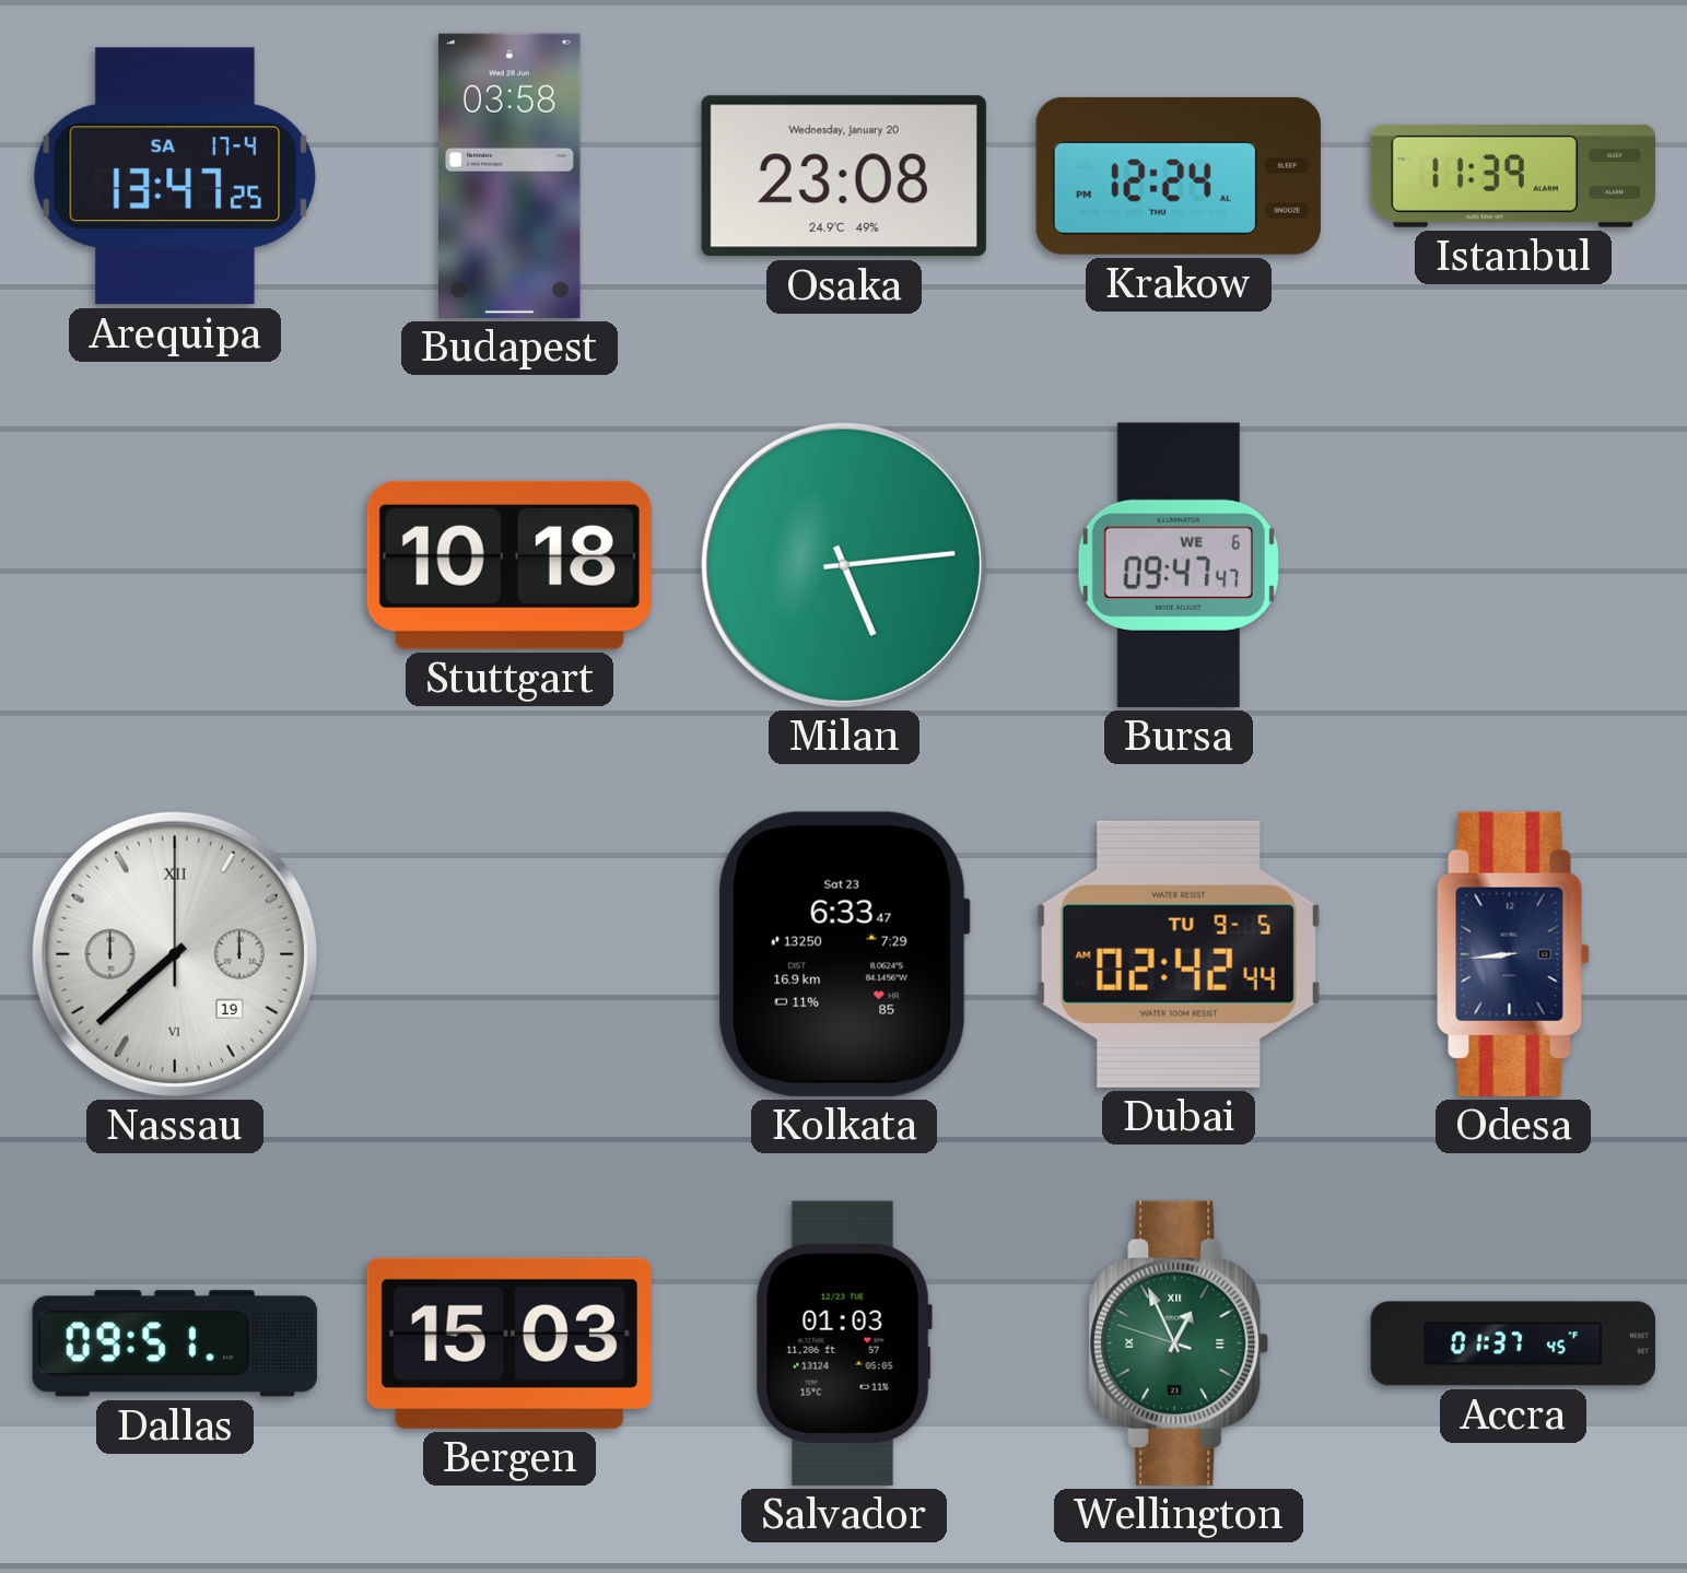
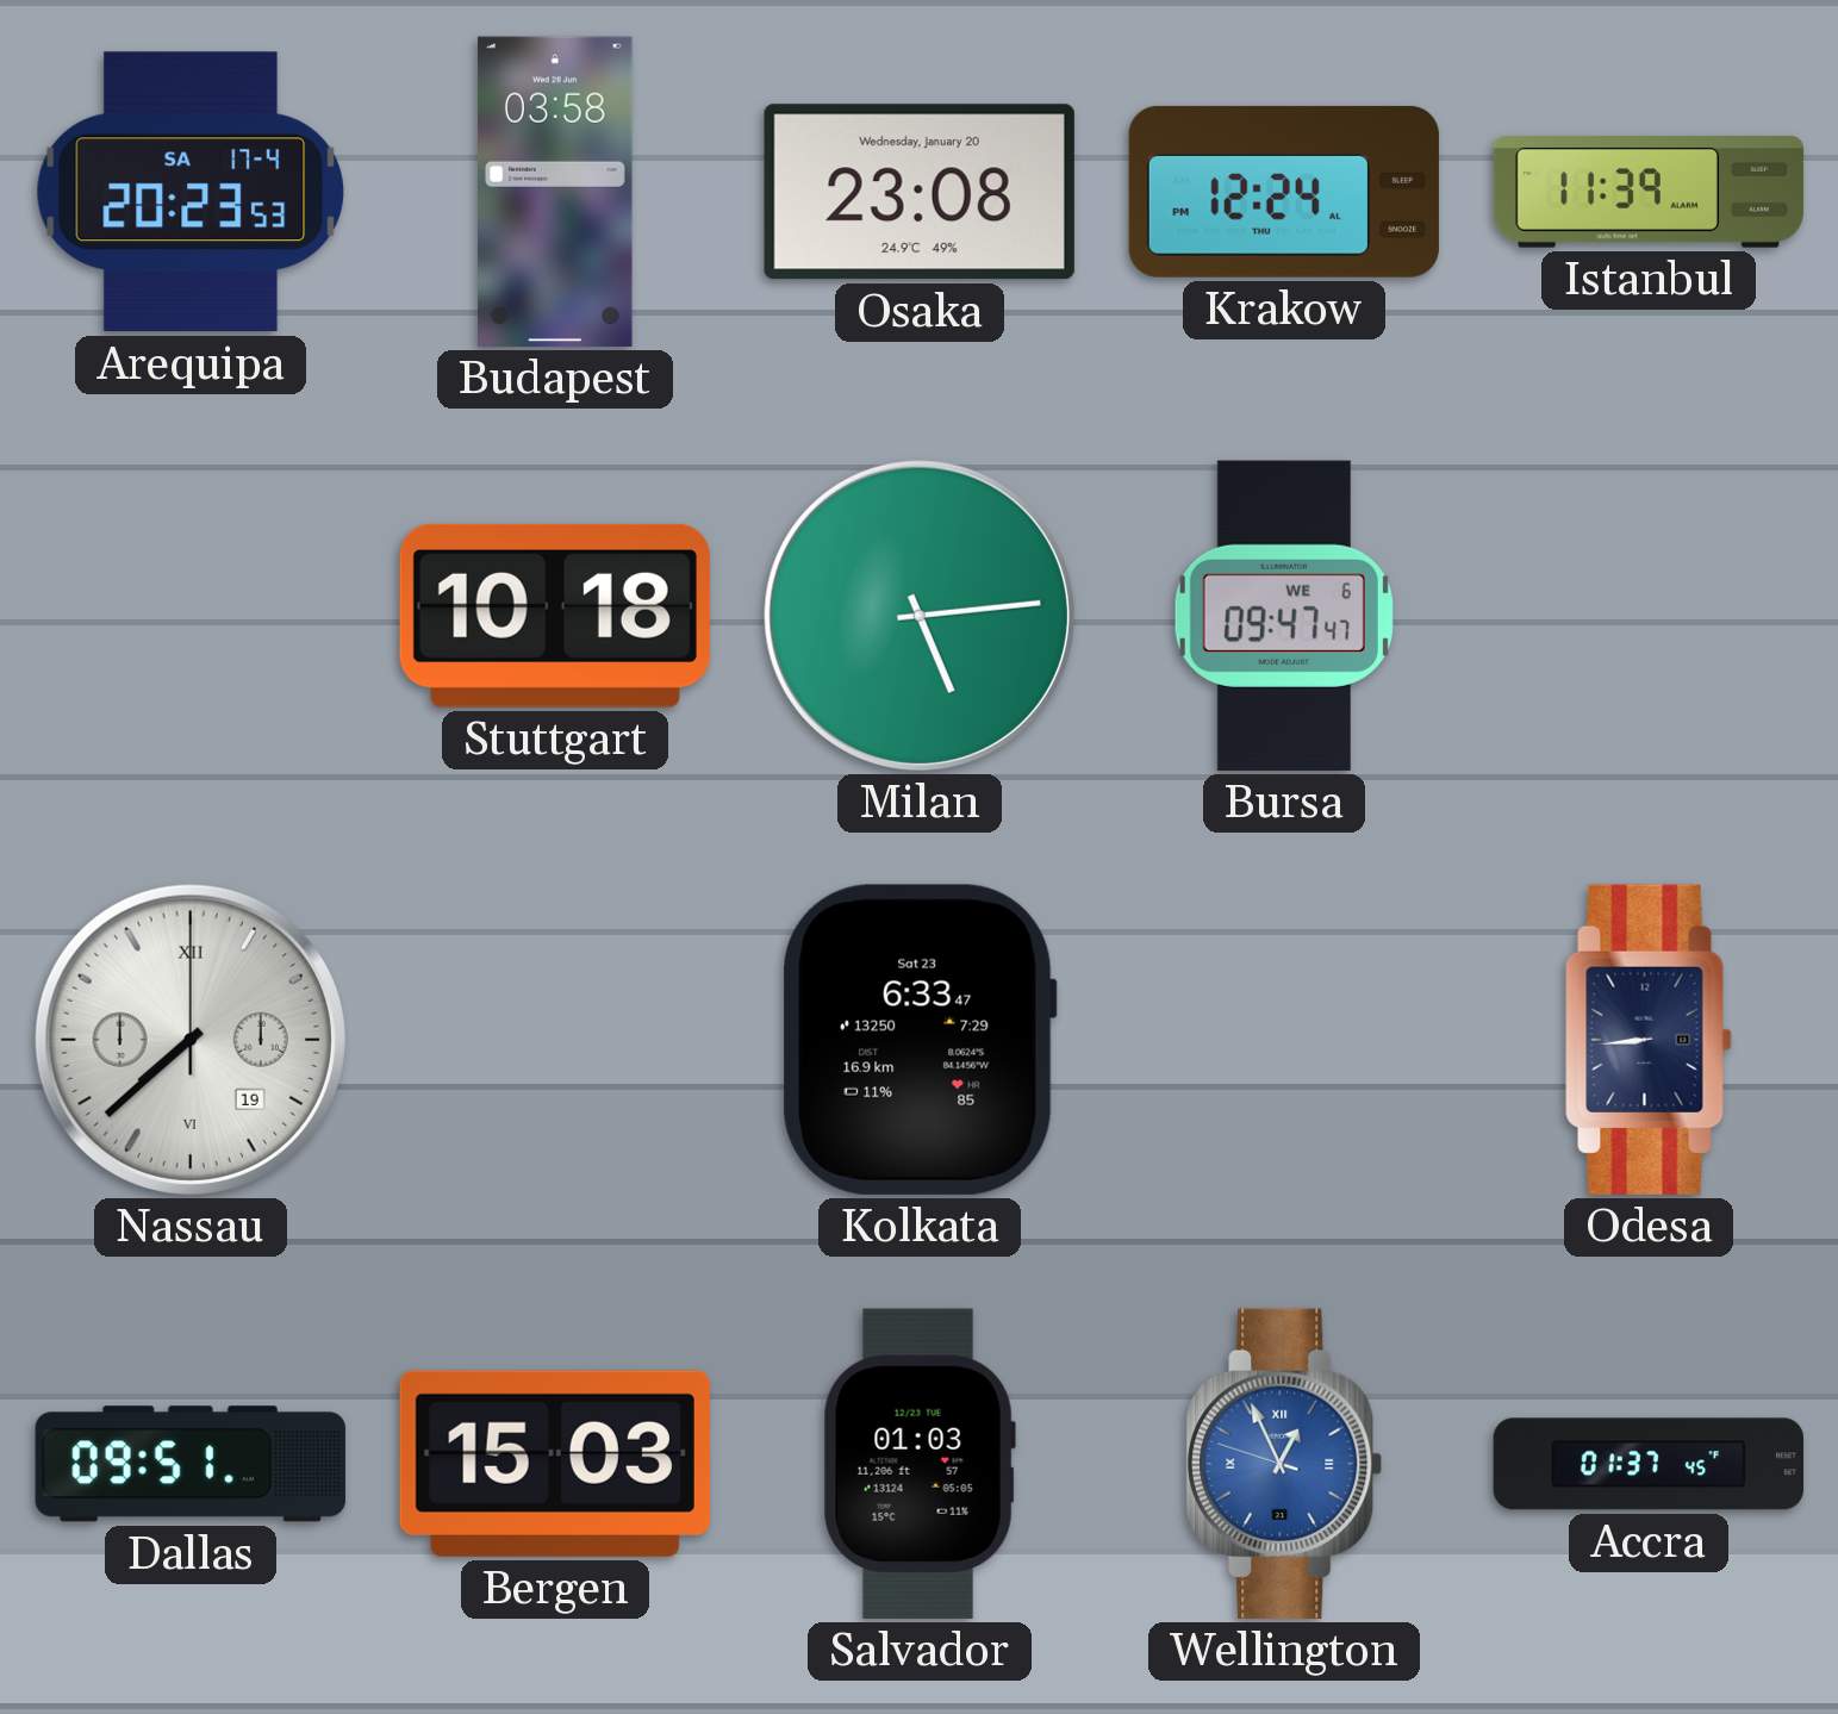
Arequipa: 13:47 -> 20:23
Dubai: 02:42 -> none
Wellington dial: green -> blue
